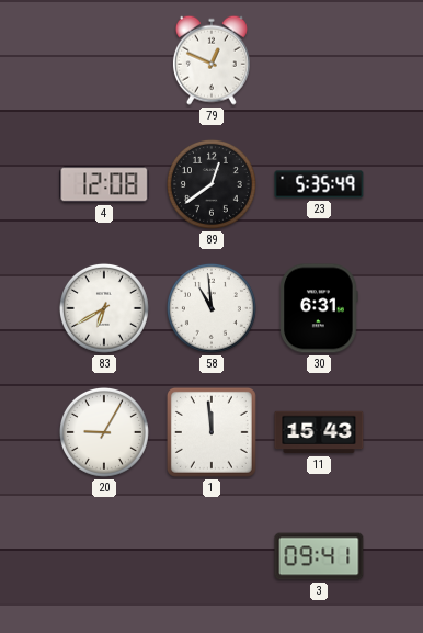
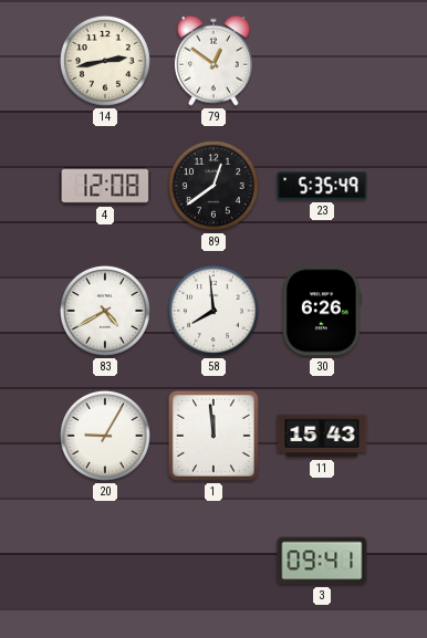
14: none -> 2:43
79: 12:49 -> 12:51
83: 6:40 -> 4:40
58: 10:59 -> 7:59
30: 6:31 -> 6:26
